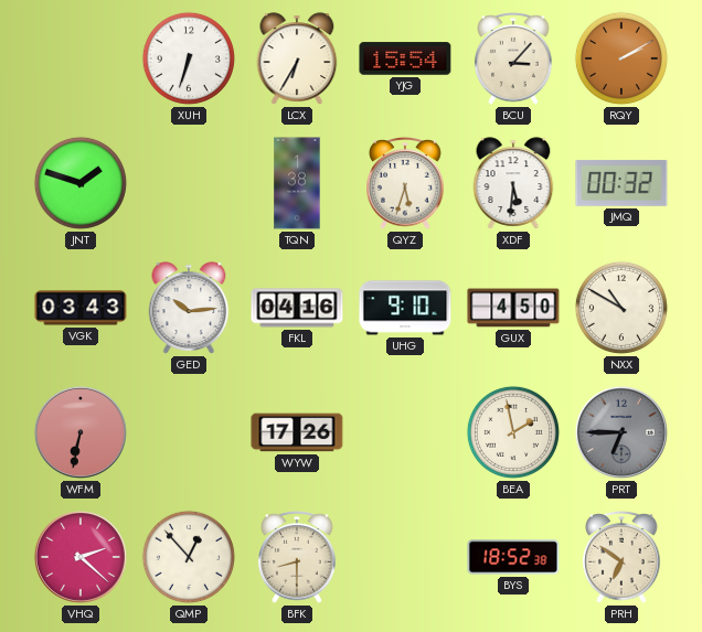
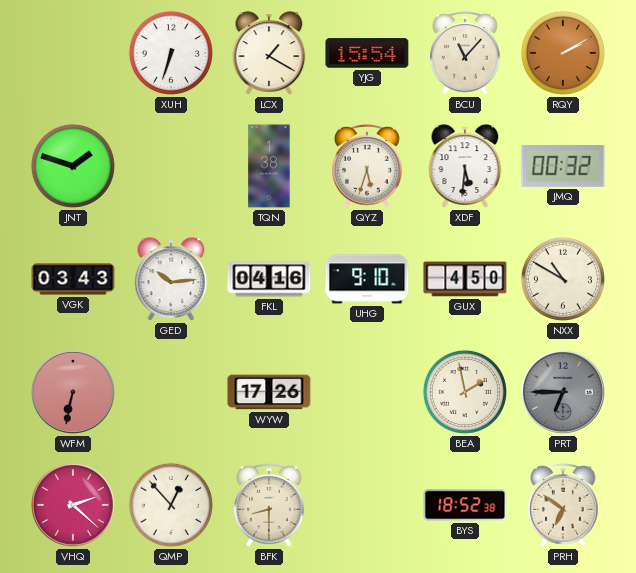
LCX: 6:35 -> 1:20
BCU: 3:07 -> 11:07
